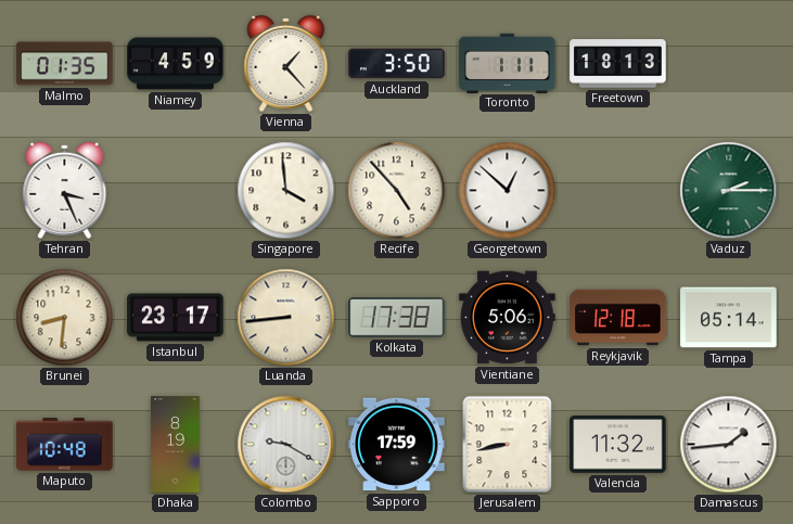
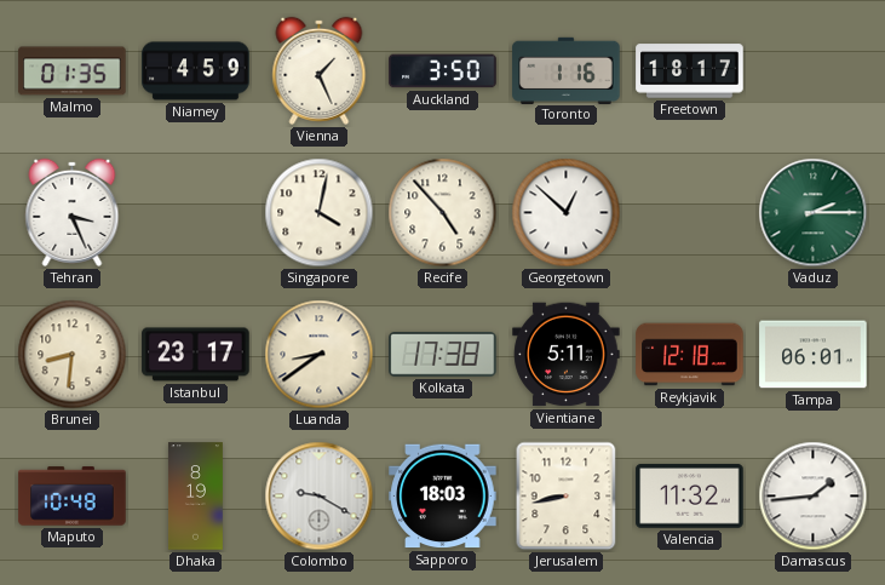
Vienna: 1:23 -> 1:26
Toronto: 1:11 -> 1:16
Freetown: 18:13 -> 18:17
Singapore: 3:59 -> 4:02
Luanda: 8:44 -> 8:39
Vientiane: 5:06 -> 5:11
Tampa: 05:14 -> 06:01
Sapporo: 17:59 -> 18:03
